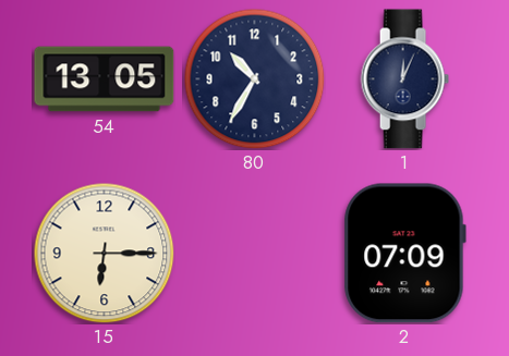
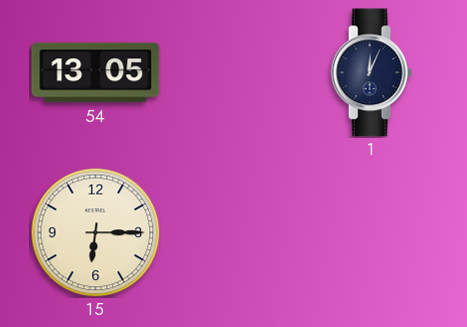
80: 10:35 -> none
2: 07:09 -> none
